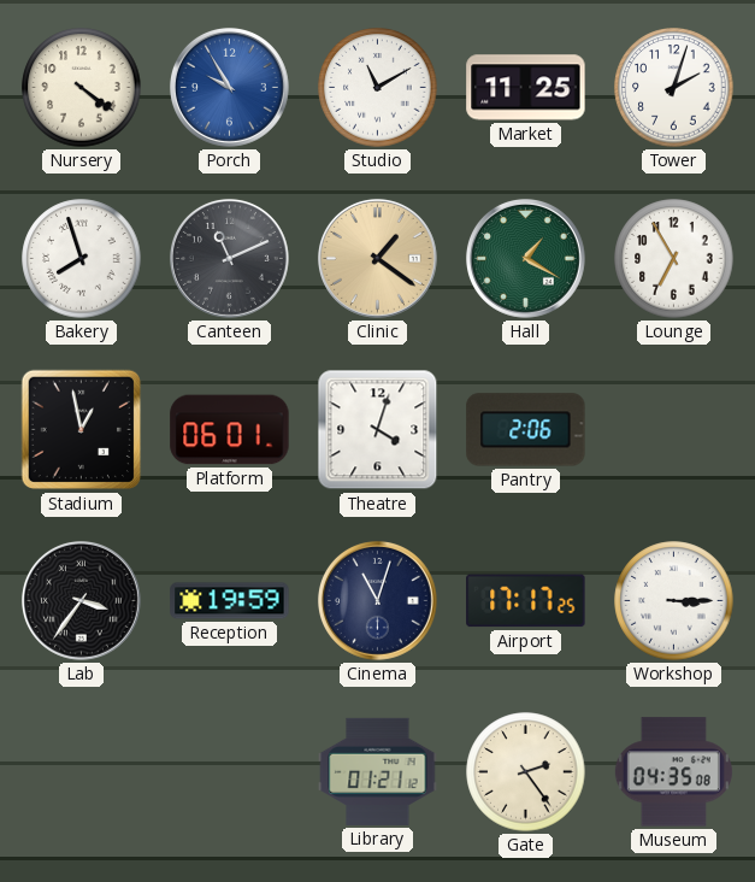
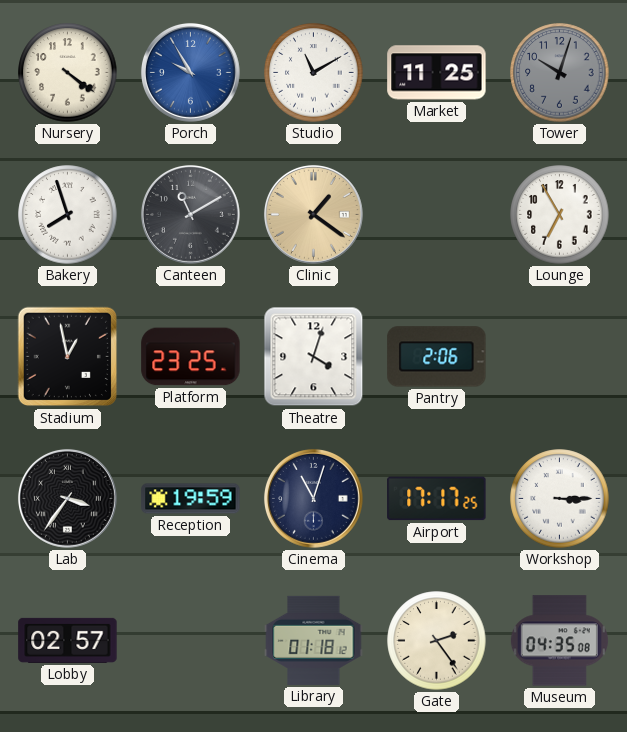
Tower: 2:03 -> 10:03
Tower dial: white -> grey
Canteen: 11:11 -> 11:10
Hall: 1:20 -> none
Platform: 06:01 -> 23:25
Lobby: none -> 02:57
Library: 01:21 -> 01:18
